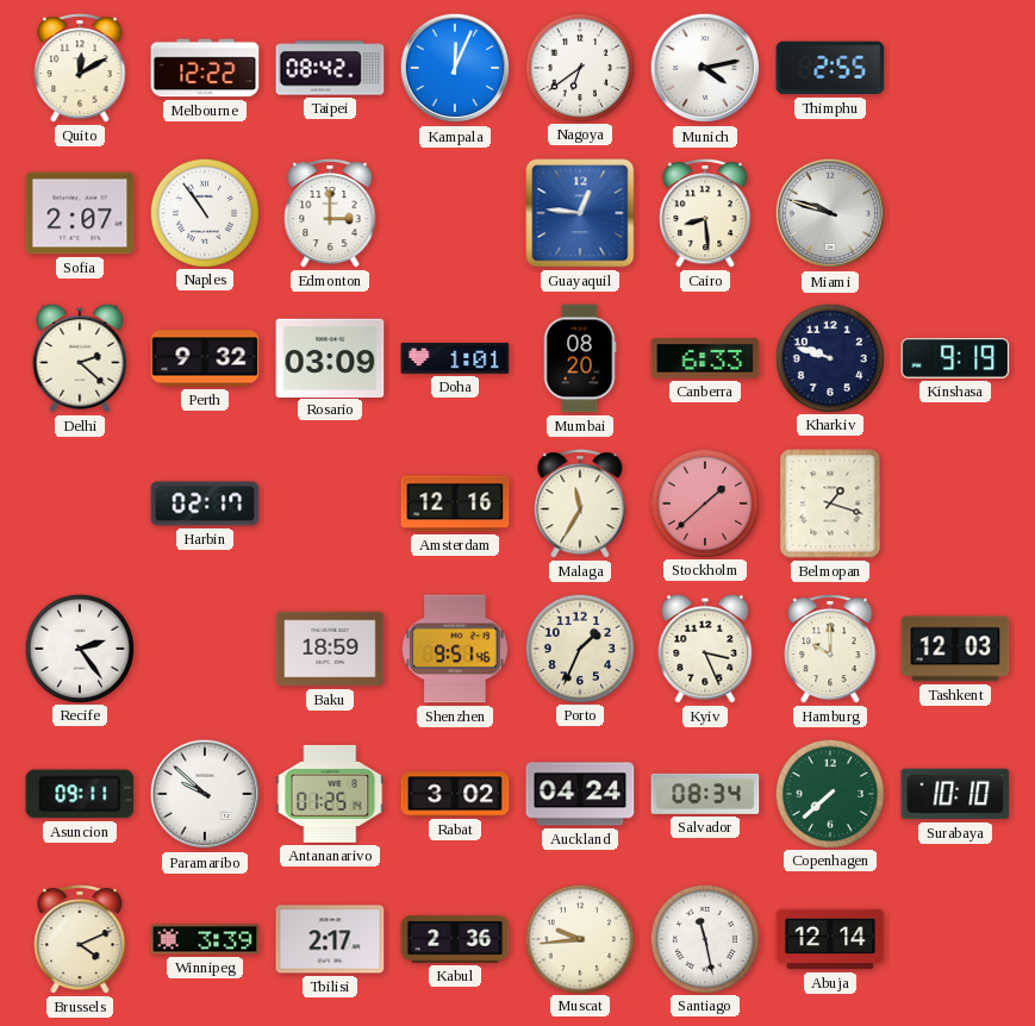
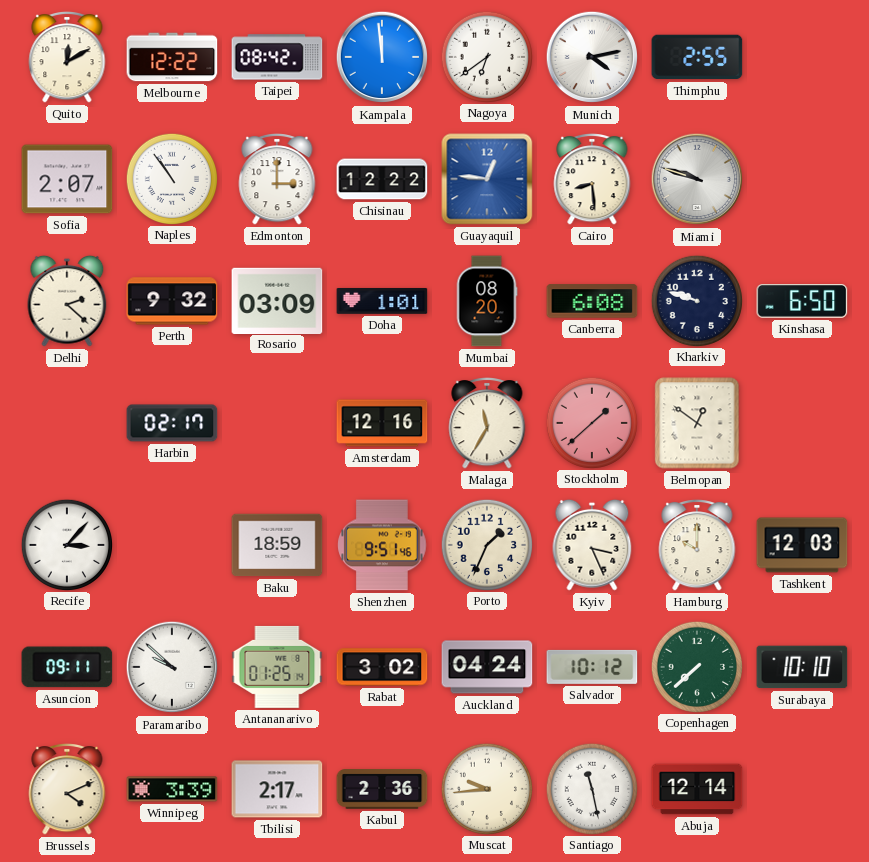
Kampala: 12:04 -> 11:59
Chisinau: none -> 12:22
Canberra: 6:33 -> 6:08
Kinshasa: 9:19 -> 6:50
Belmopan: 1:18 -> 12:51
Recife: 2:24 -> 3:07
Salvador: 08:34 -> 10:12
